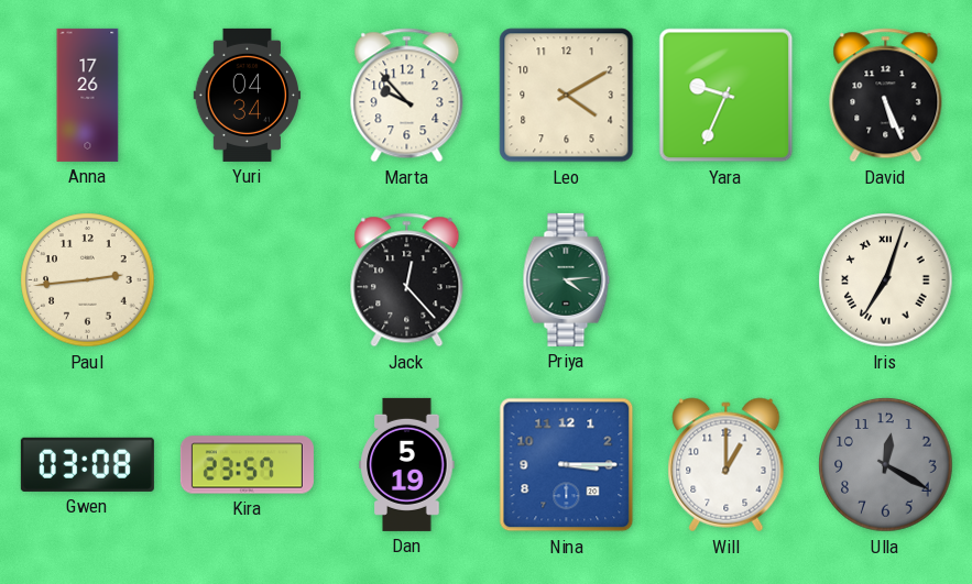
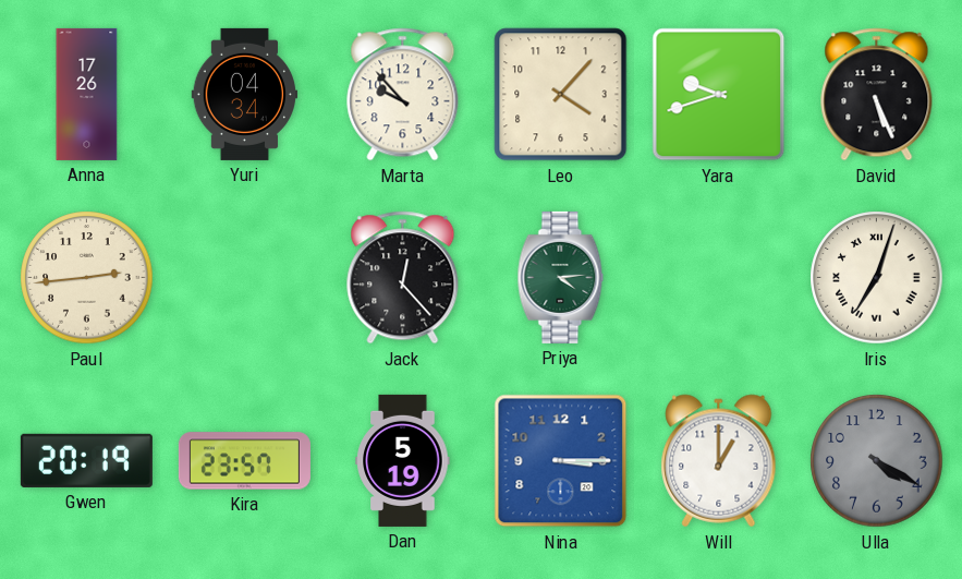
Leo: 4:10 -> 4:07
Yara: 9:34 -> 9:42
Gwen: 03:08 -> 20:19
Ulla: 12:20 -> 4:20
